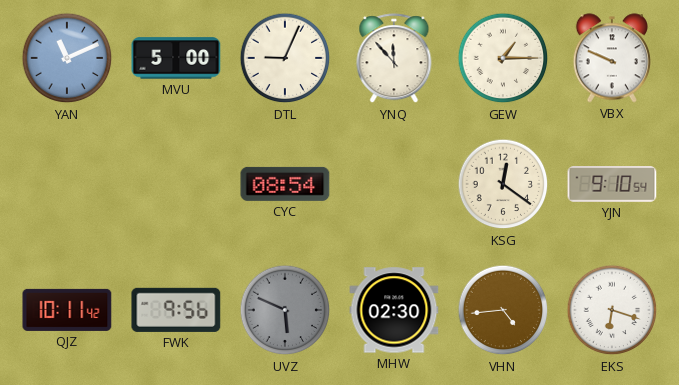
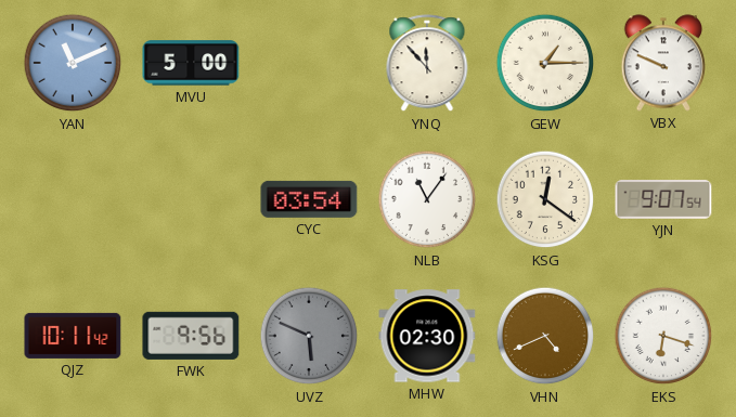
DTL: 9:04 -> none
CYC: 08:54 -> 03:54
NLB: none -> 11:06
YJN: 9:10 -> 9:07
VHN: 4:44 -> 4:41
